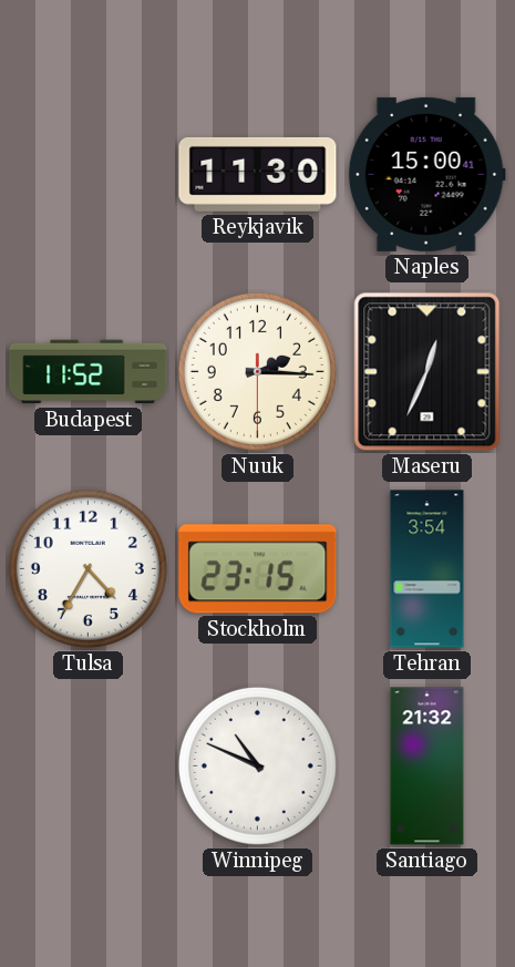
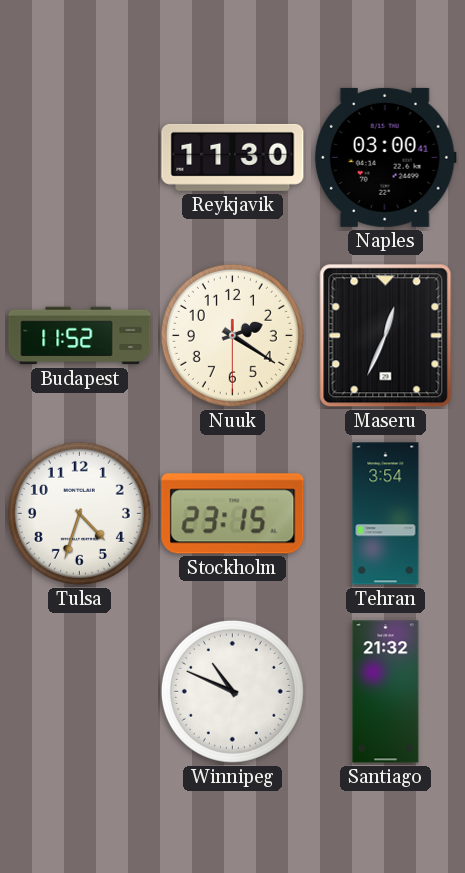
Naples: 15:00 -> 03:00
Nuuk: 2:15 -> 2:20
Tulsa: 4:35 -> 4:33
